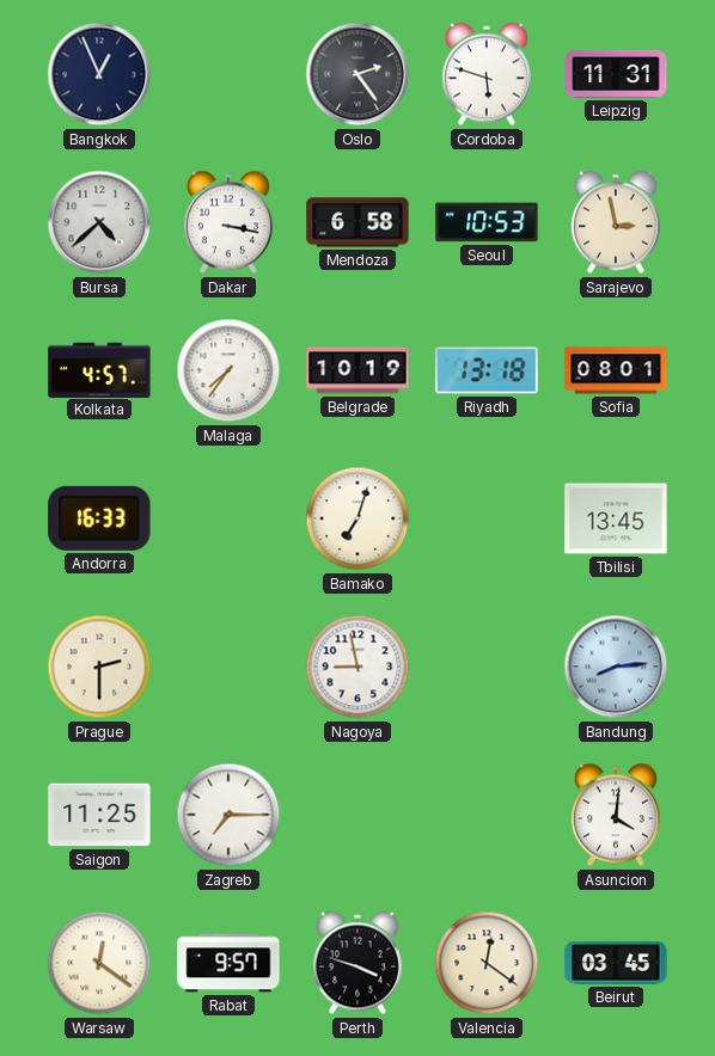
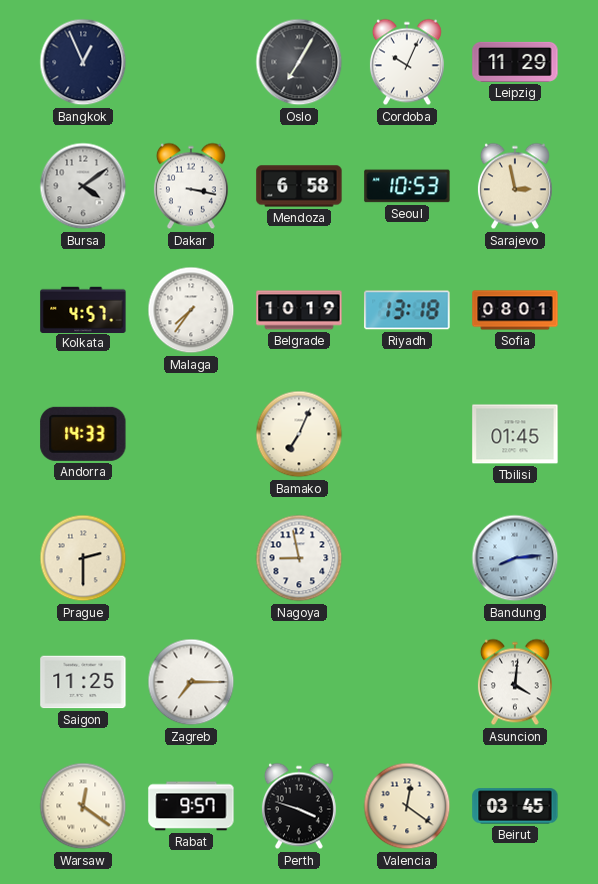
Oslo: 2:24 -> 7:05
Cordoba: 5:48 -> 10:04
Leipzig: 11:31 -> 11:29
Bursa: 4:38 -> 4:09
Andorra: 16:33 -> 14:33
Bamako: 7:03 -> 7:04
Tbilisi: 13:45 -> 01:45
